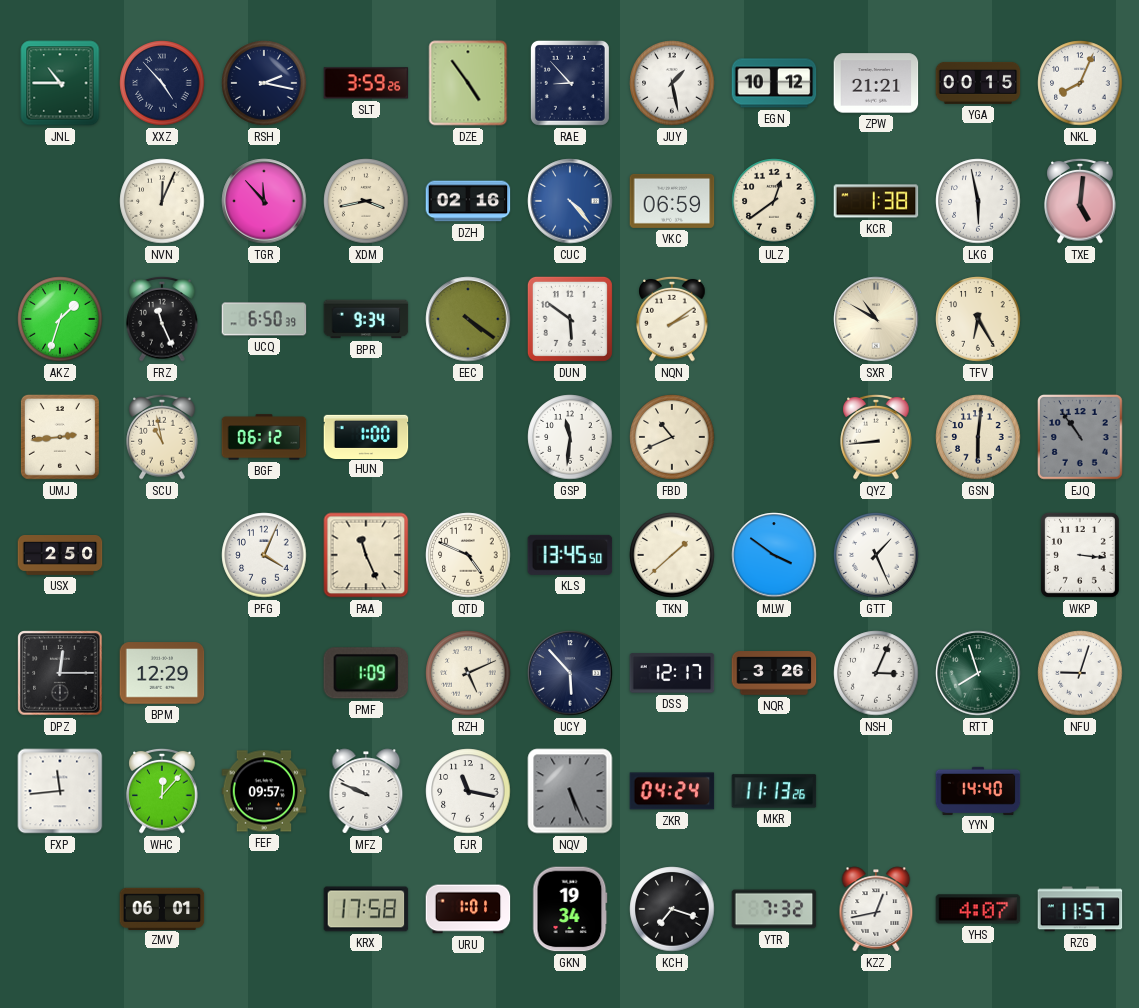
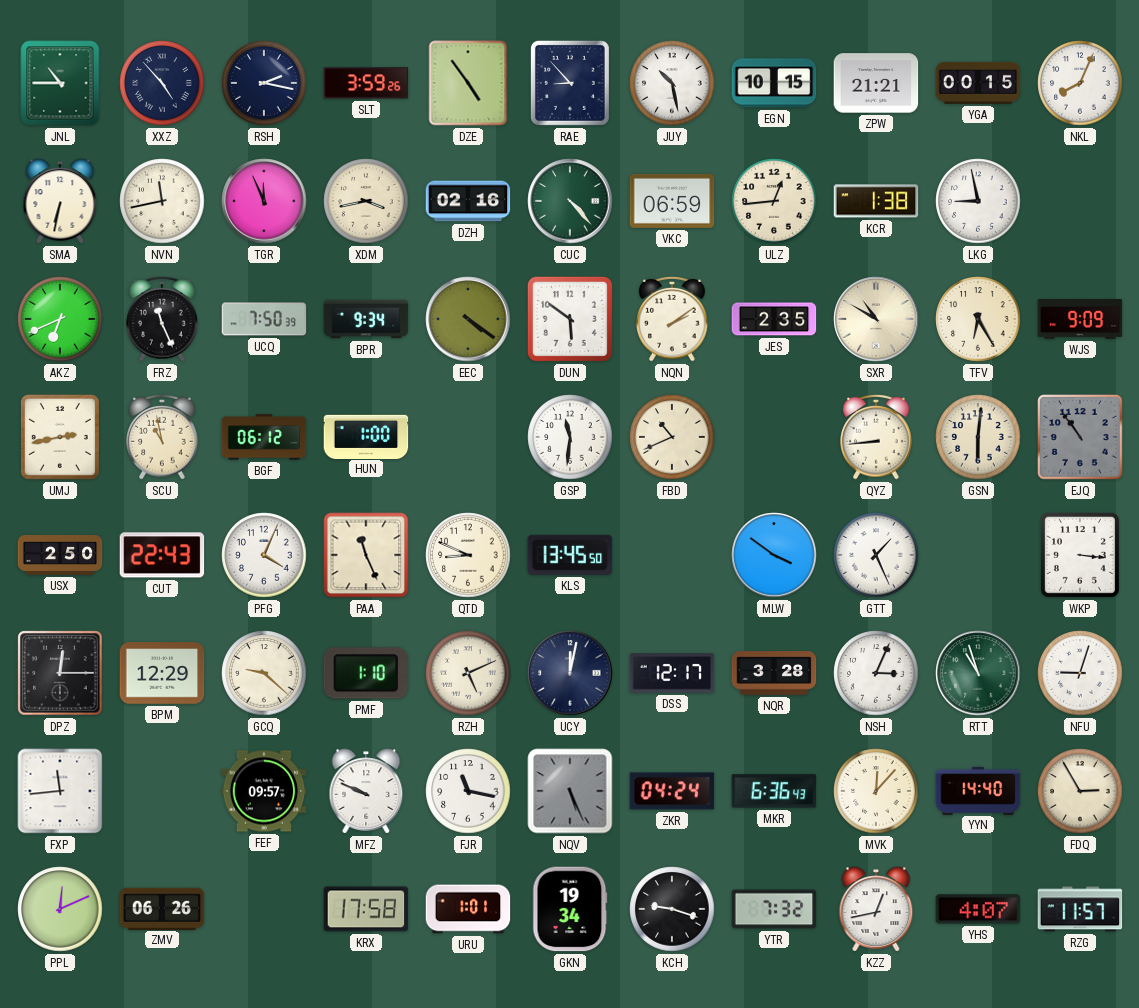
JUY: 1:28 -> 10:28
EGN: 10:12 -> 10:15
SMA: none -> 6:32
NVN: 12:04 -> 11:43
TGR: 11:53 -> 11:56
CUC dial: blue -> green
ULZ: 12:39 -> 12:44
LKG: 5:58 -> 8:58
TXE: 5:01 -> none
AKZ: 1:33 -> 6:41
UCQ: 6:50 -> 7:50
JES: none -> 2:35
WJS: none -> 9:09
UMJ: 2:44 -> 2:43
CUT: none -> 22:43
QTD: 4:49 -> 8:49
TKN: 1:38 -> none
GCQ: none -> 9:22
PMF: 1:09 -> 1:10
UCY: 5:53 -> 12:02
NQR: 3:26 -> 3:28
RTT: 7:57 -> 10:57
WHC: 12:07 -> none
MKR: 11:13 -> 6:36
MVK: none -> 12:07
FDQ: none -> 2:55
PPL: none -> 12:11
ZMV: 06:01 -> 06:26
KCH: 7:18 -> 9:18
